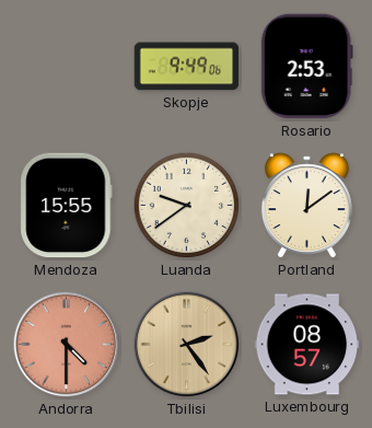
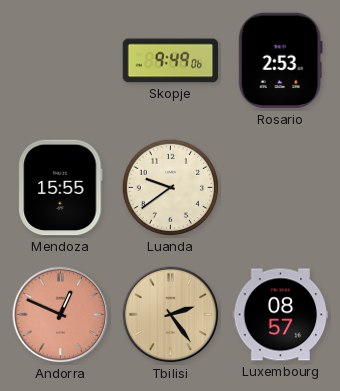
Portland: 12:09 -> none
Andorra: 4:30 -> 12:49
